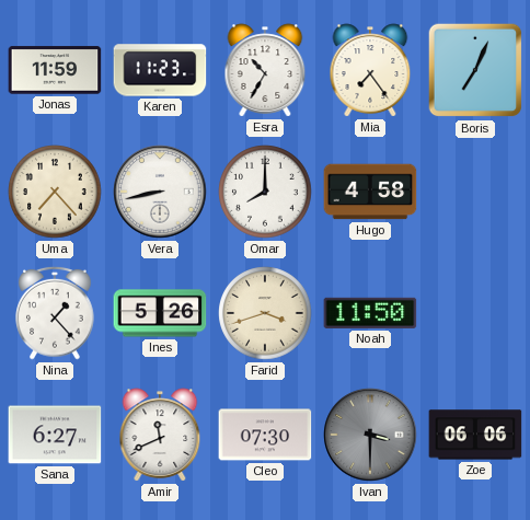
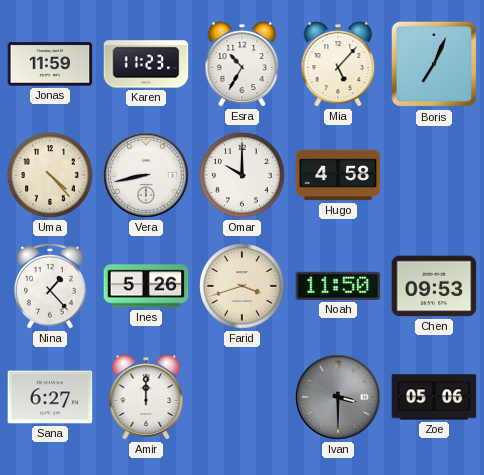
Mia: 7:24 -> 5:07
Uma: 7:23 -> 4:23
Omar: 8:00 -> 10:00
Chen: none -> 09:53
Amir: 11:41 -> 12:00
Cleo: 07:30 -> none
Zoe: 06:06 -> 05:06
